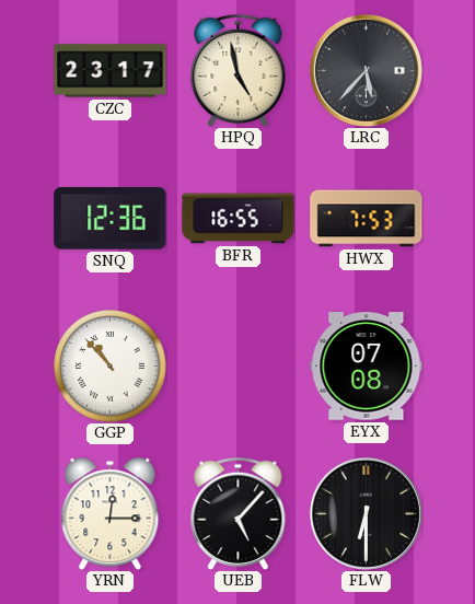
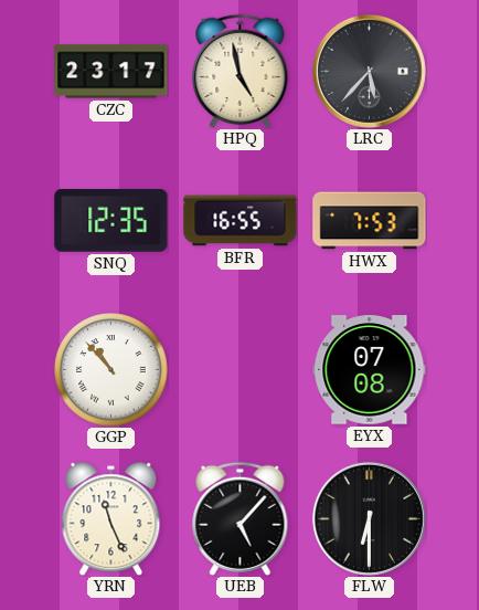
SNQ: 12:36 -> 12:35
YRN: 12:15 -> 11:26
